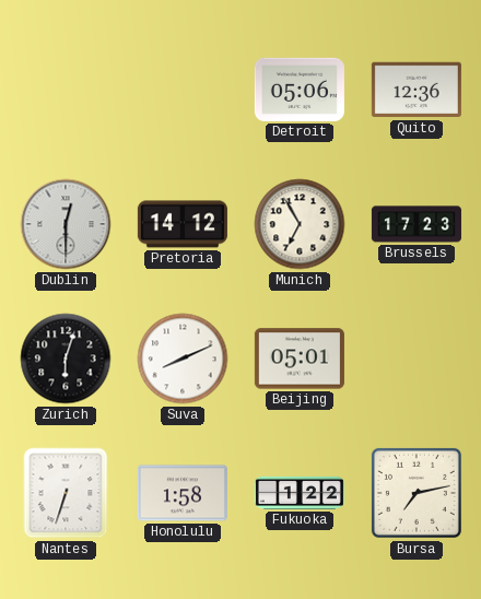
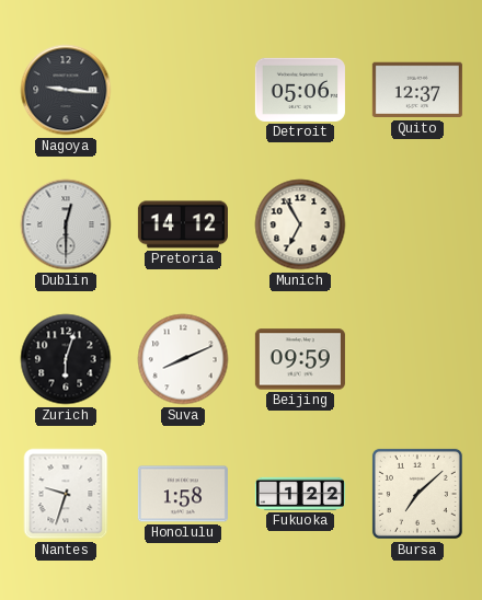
Nagoya: none -> 9:16
Quito: 12:36 -> 12:37
Brussels: 17:23 -> none
Beijing: 05:01 -> 09:59
Nantes: 6:33 -> 9:33
Bursa: 7:13 -> 7:08
